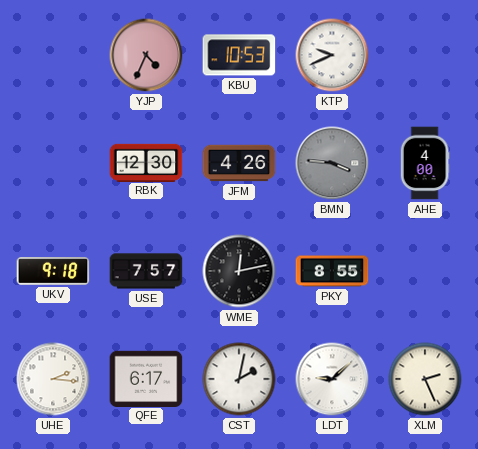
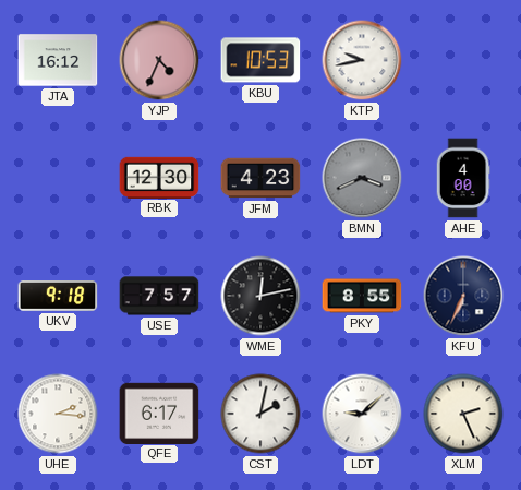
JTA: none -> 16:12
KTP: 9:41 -> 9:43
JFM: 4:26 -> 4:23
BMN: 3:46 -> 3:41
KFU: none -> 6:34
